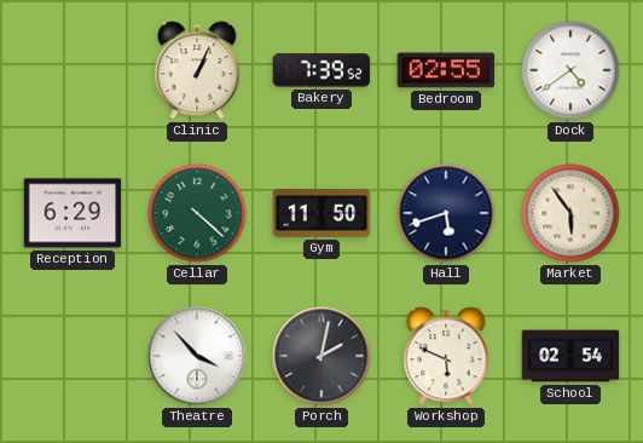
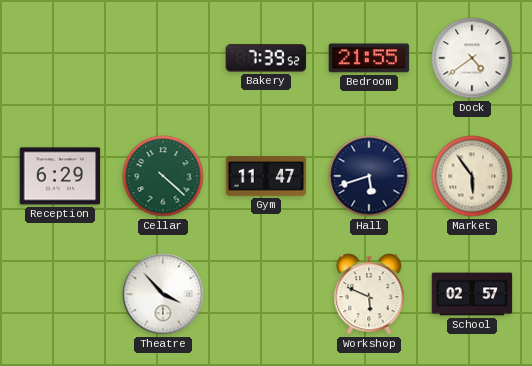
Clinic: 1:04 -> none
Bedroom: 02:55 -> 21:55
Gym: 11:50 -> 11:47
Porch: 2:02 -> none
School: 02:54 -> 02:57
